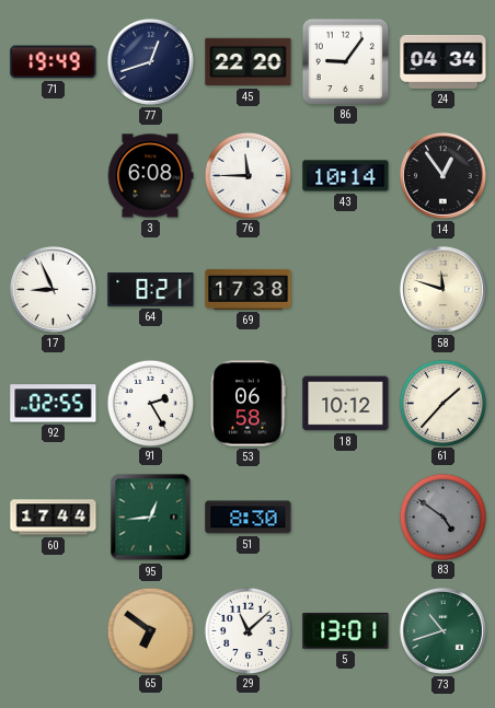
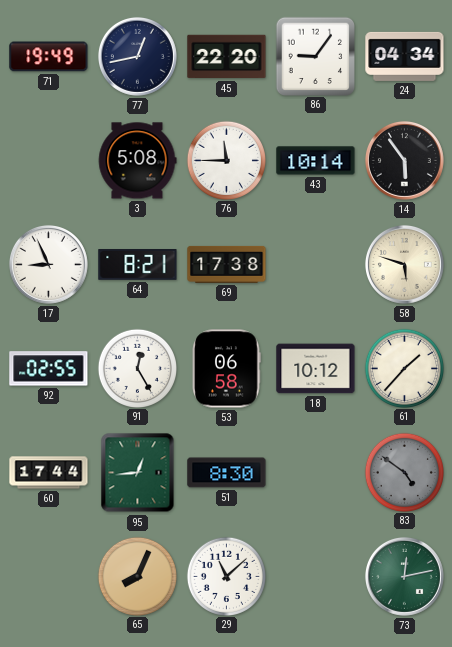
77: 12:42 -> 12:43
3: 6:08 -> 5:08
14: 12:54 -> 5:54
58: 11:48 -> 5:48
91: 2:25 -> 12:25
65: 6:51 -> 8:04
5: 13:01 -> none
73: 10:42 -> 12:13
